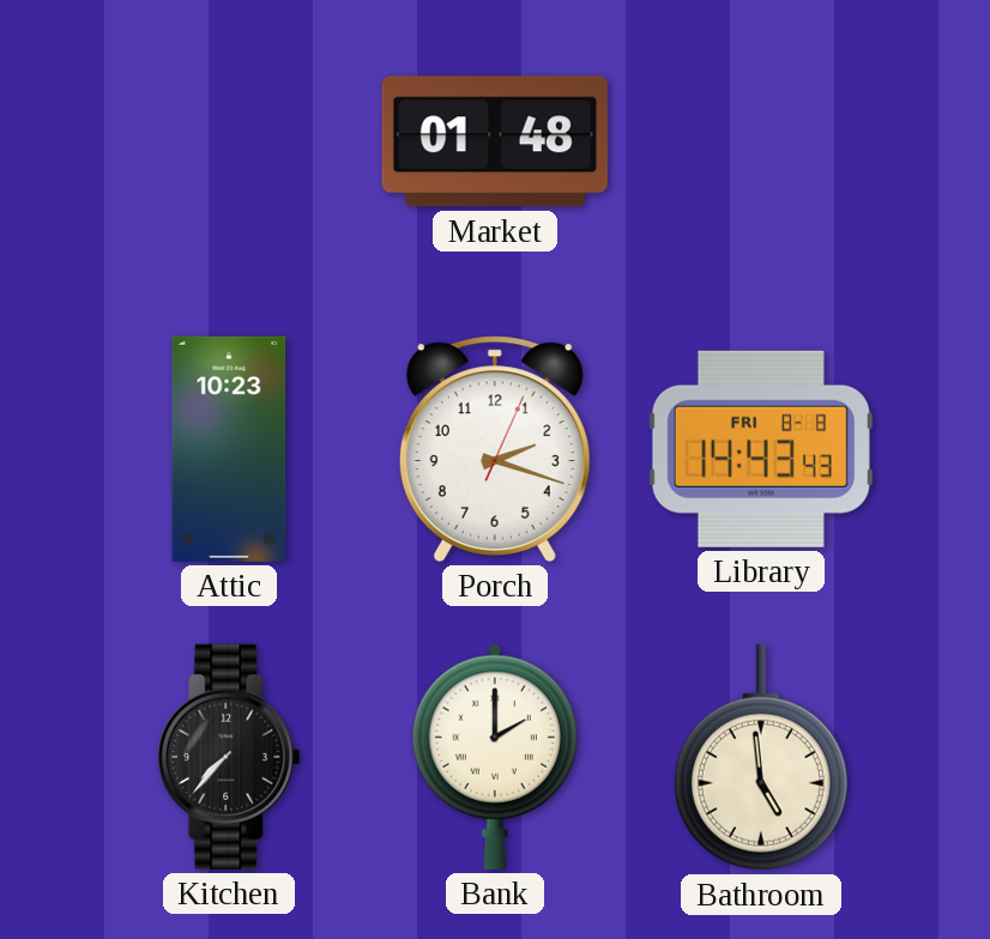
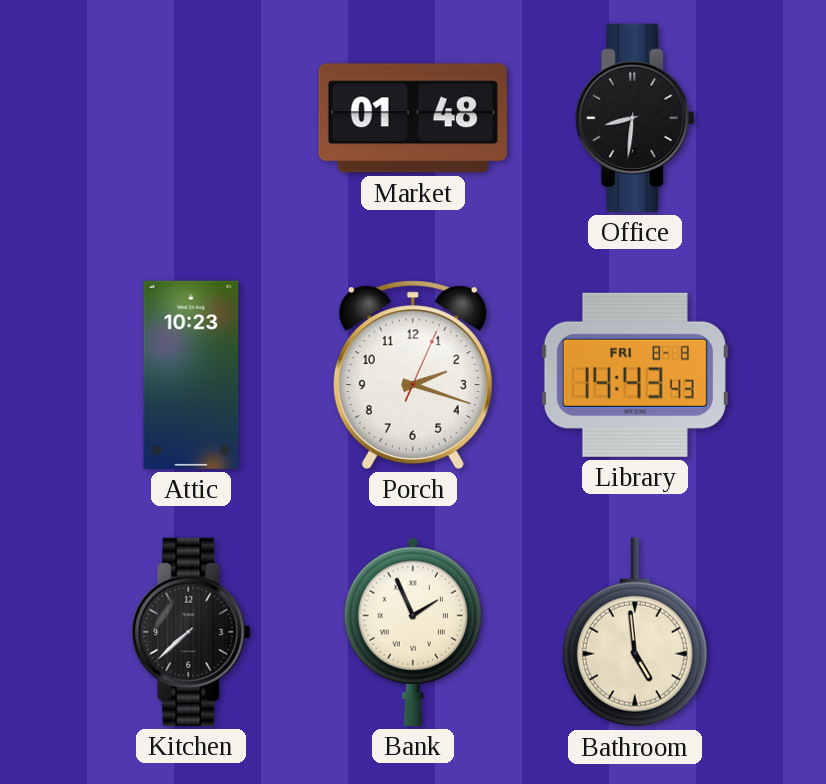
Office: none -> 8:31
Kitchen: 7:37 -> 7:38
Bank: 2:00 -> 1:56
